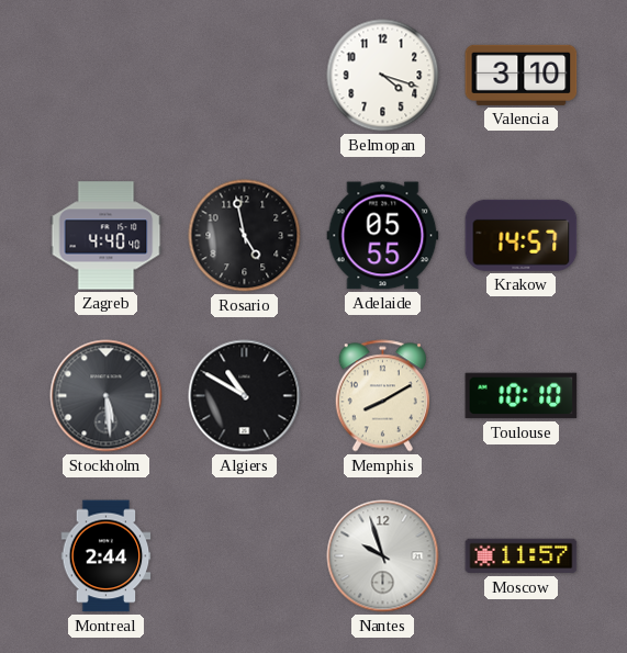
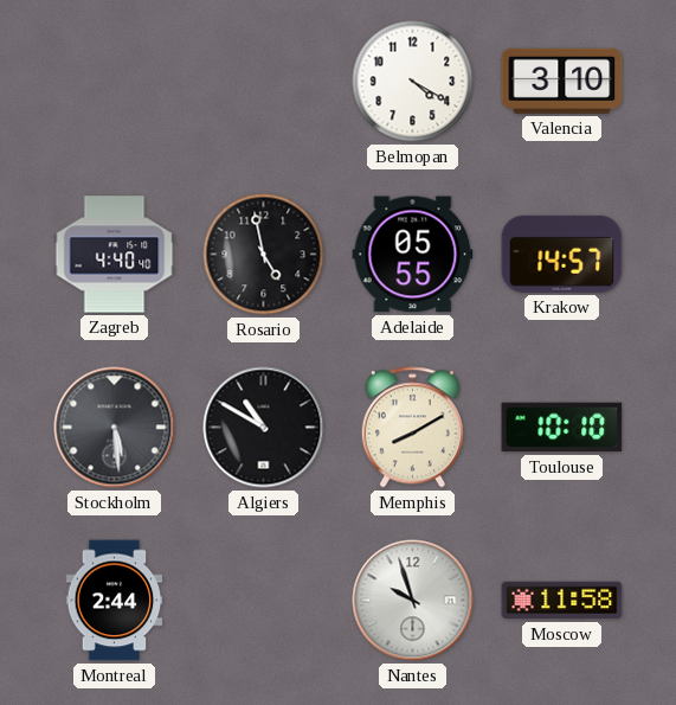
Belmopan: 4:18 -> 4:20
Moscow: 11:57 -> 11:58
